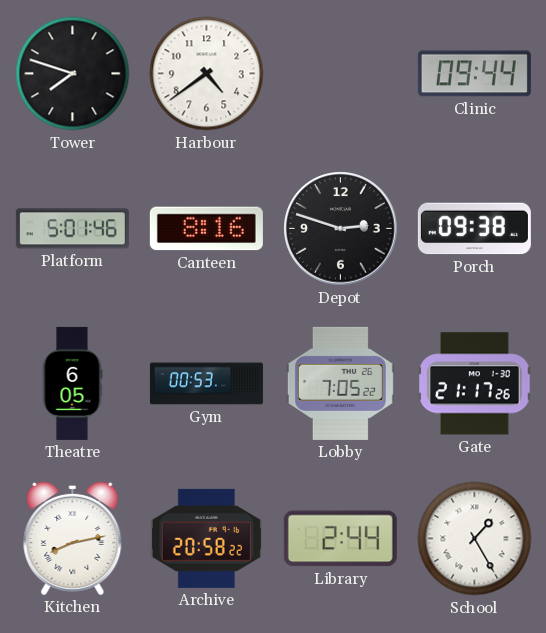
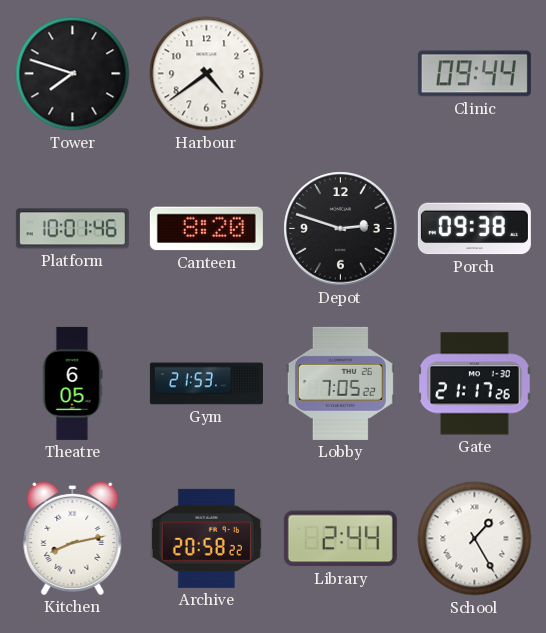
Platform: 5:01 -> 10:01
Canteen: 8:16 -> 8:20
Gym: 00:53 -> 21:53
